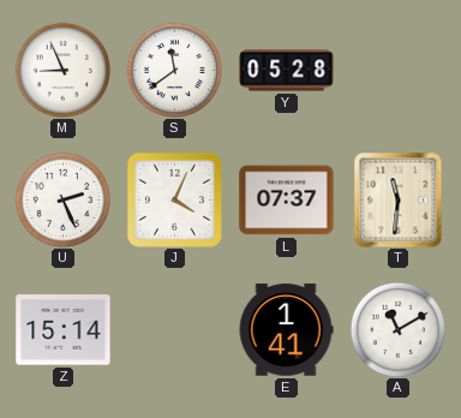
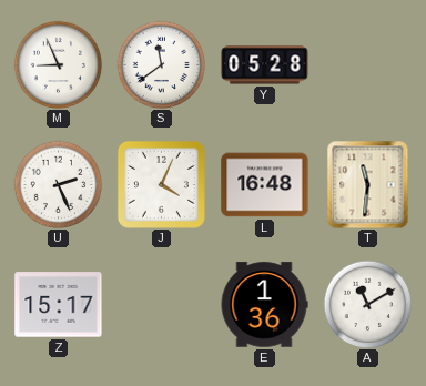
L: 07:37 -> 16:48
Z: 15:14 -> 15:17
E: 1:41 -> 1:36
